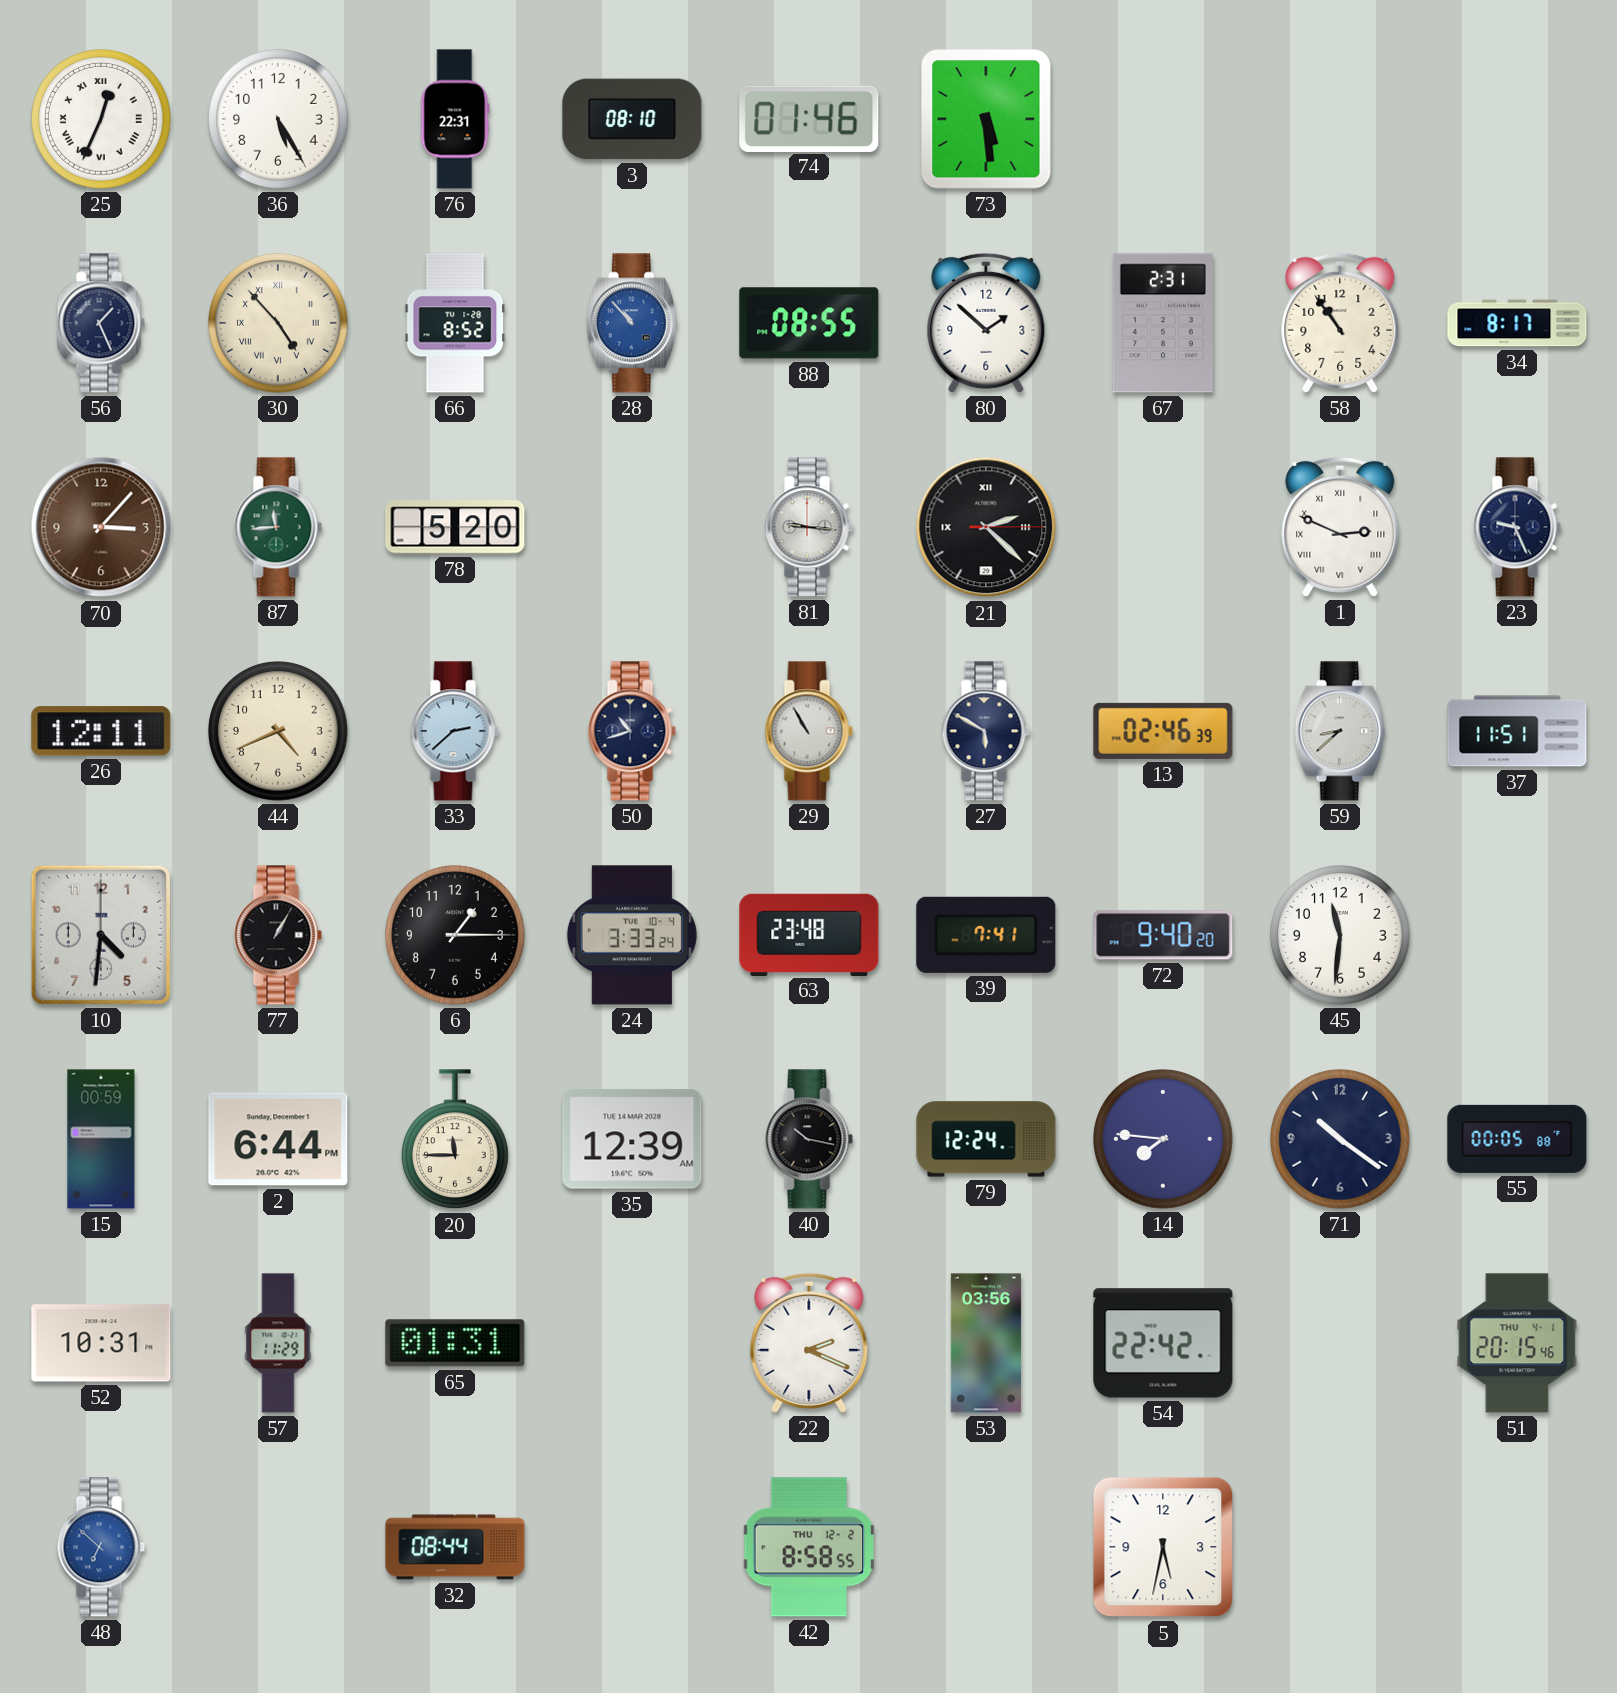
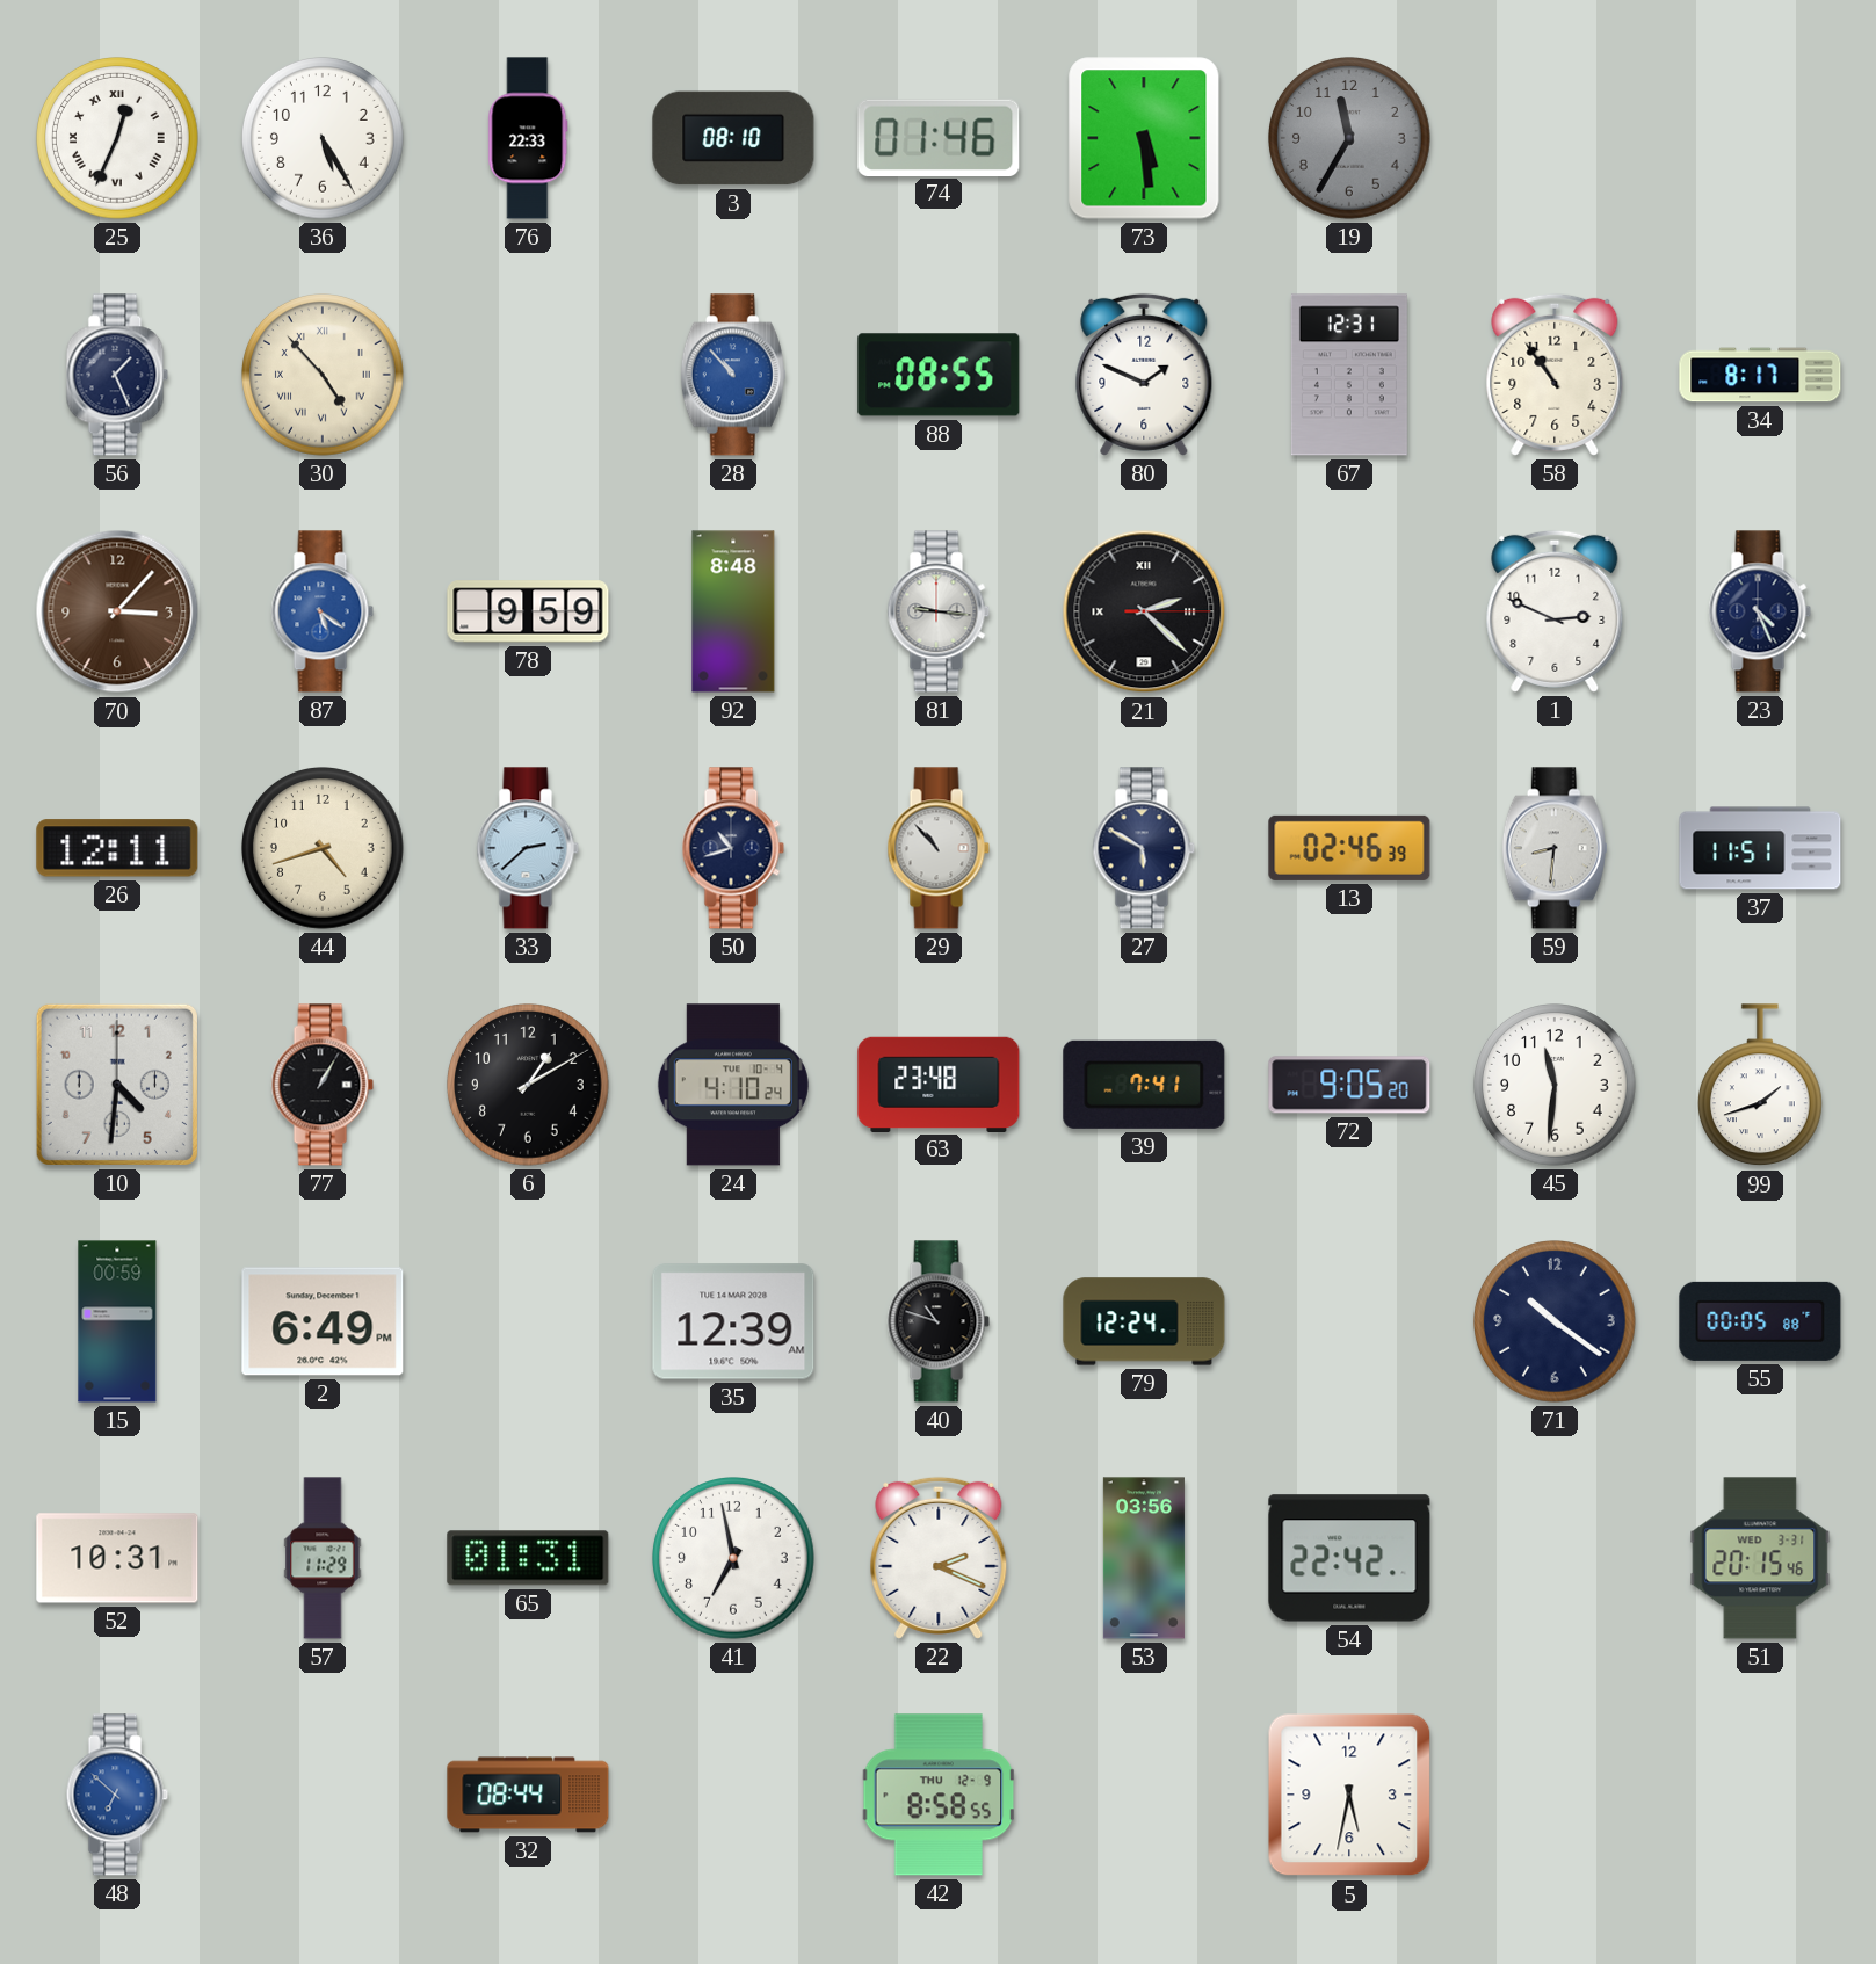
76: 22:31 -> 22:33
19: none -> 11:35
66: 8:52 -> none
80: 1:52 -> 1:49
67: 2:31 -> 12:31
87: 11:44 -> 5:21
87 dial: green -> blue
78: 5:20 -> 9:59
92: none -> 8:48
1 numerals: Roman -> Arabic
23: 9:26 -> 4:26
44: 4:41 -> 4:42
29: 10:55 -> 10:53
59: 8:38 -> 8:31
6: 1:15 -> 1:10
24: 3:33 -> 4:10
72: 9:40 -> 9:05
99: none -> 1:42
2: 6:44 -> 6:49
20: 11:45 -> none
40: 10:17 -> 10:48
14: 7:46 -> none
41: none -> 6:58
51 date: THU 4-1 -> WED 3-31
42 date: THU 12-2 -> THU 12-9
